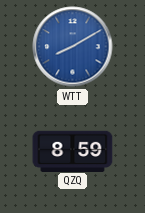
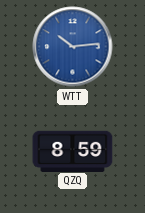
WTT: 8:10 -> 10:14
